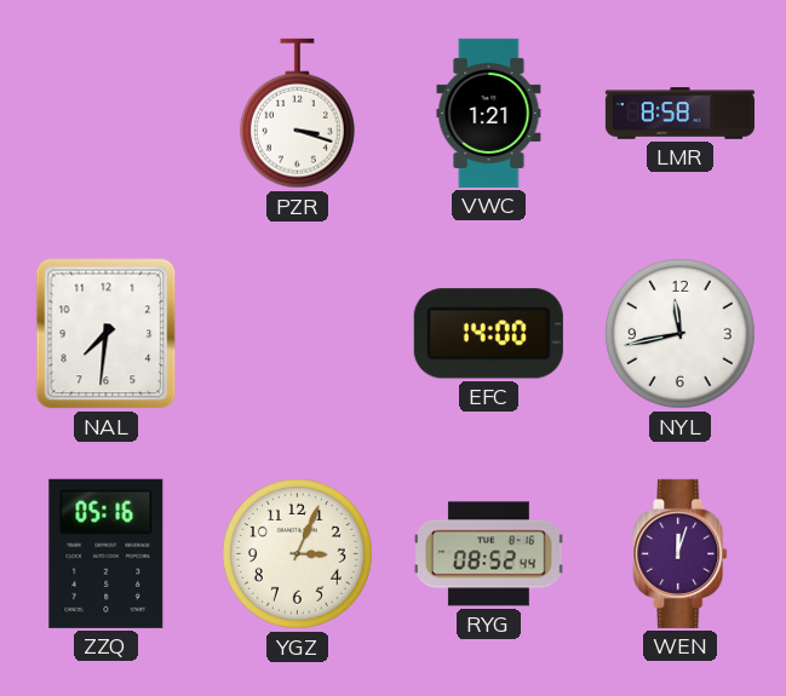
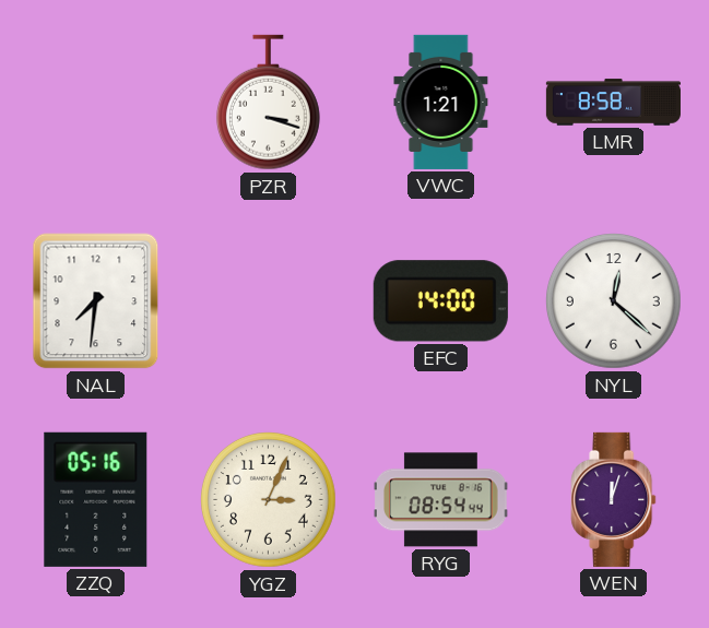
NYL: 11:43 -> 12:22
RYG: 08:52 -> 08:54
